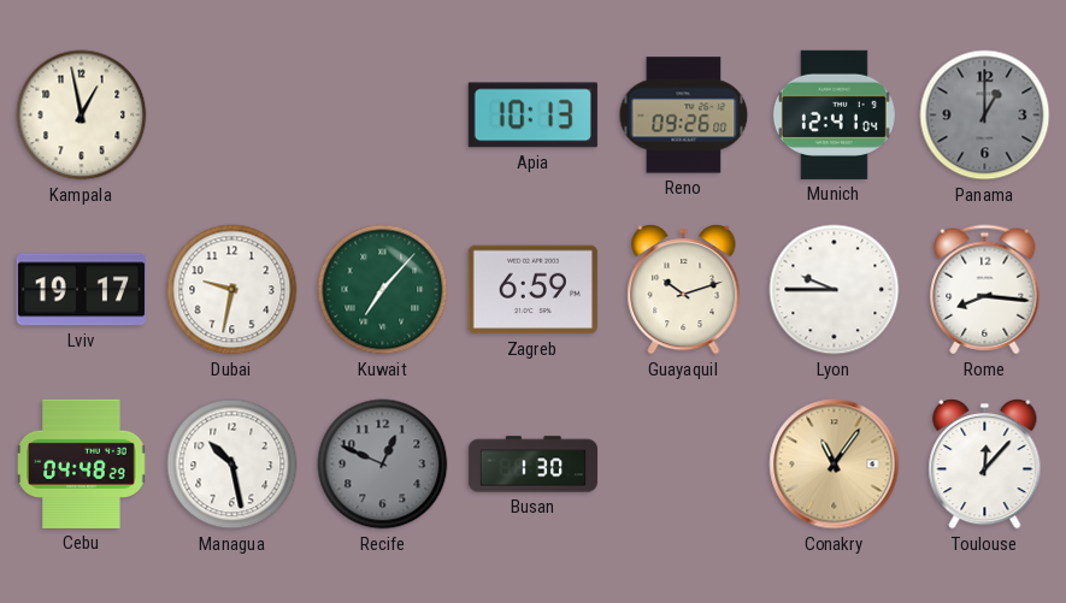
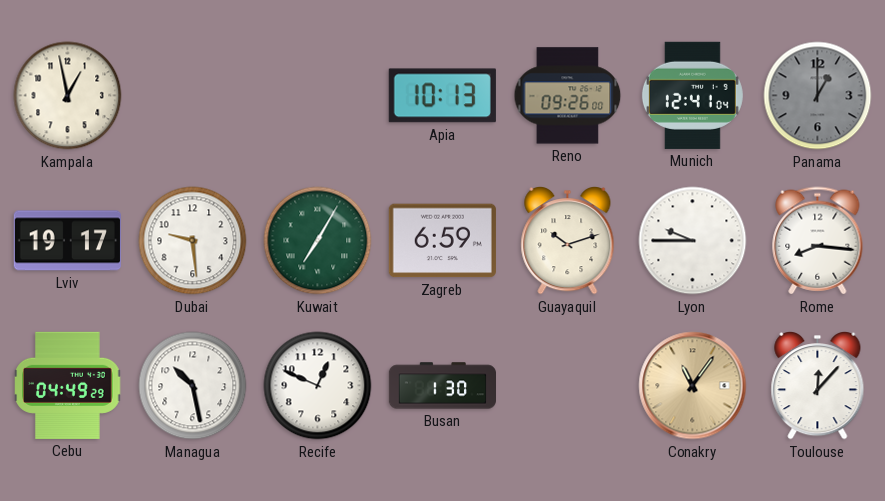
Dubai: 9:32 -> 9:29
Kuwait: 7:07 -> 7:05
Cebu: 04:48 -> 04:49
Recife dial: grey -> white
